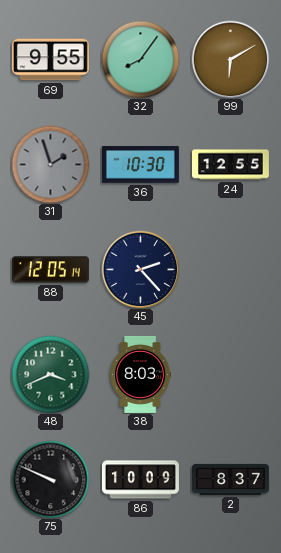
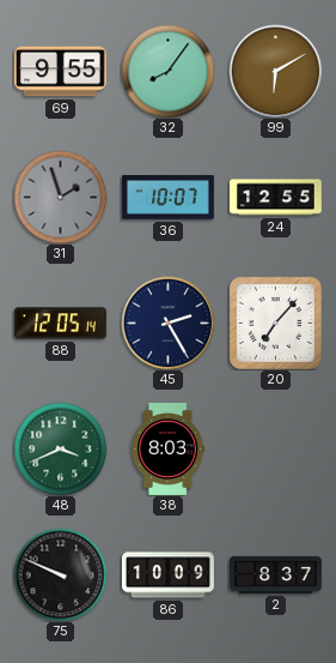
36: 10:30 -> 10:07
45: 2:23 -> 2:25
20: none -> 7:07
